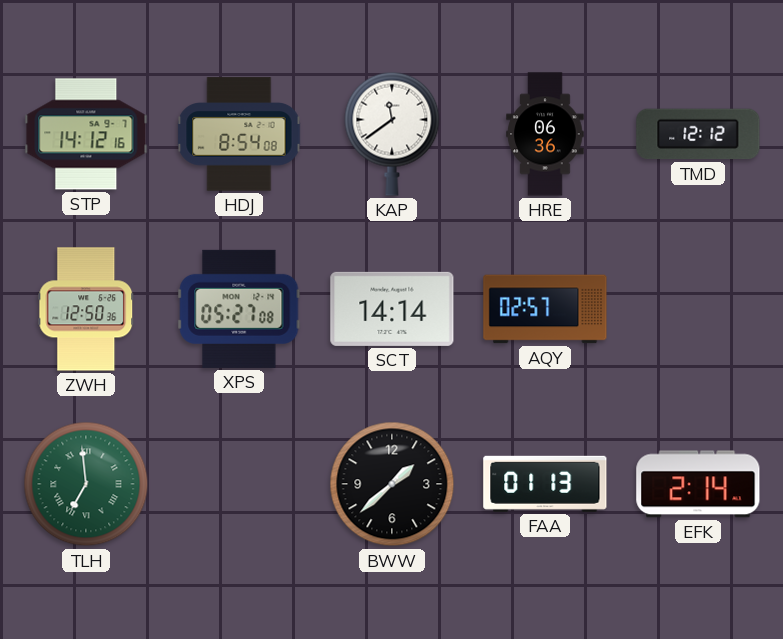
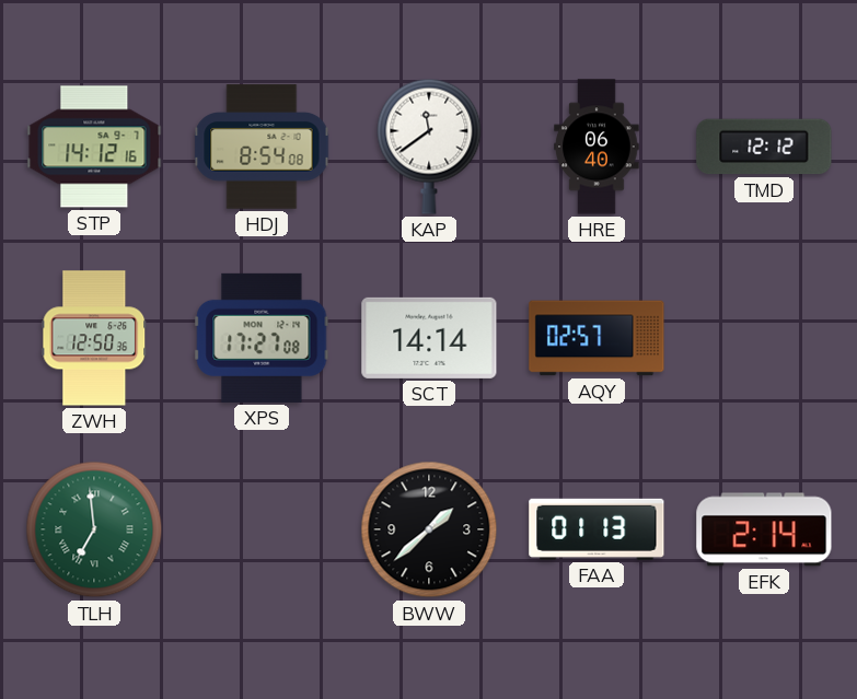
HRE: 06:36 -> 06:40
XPS: 05:27 -> 17:27
